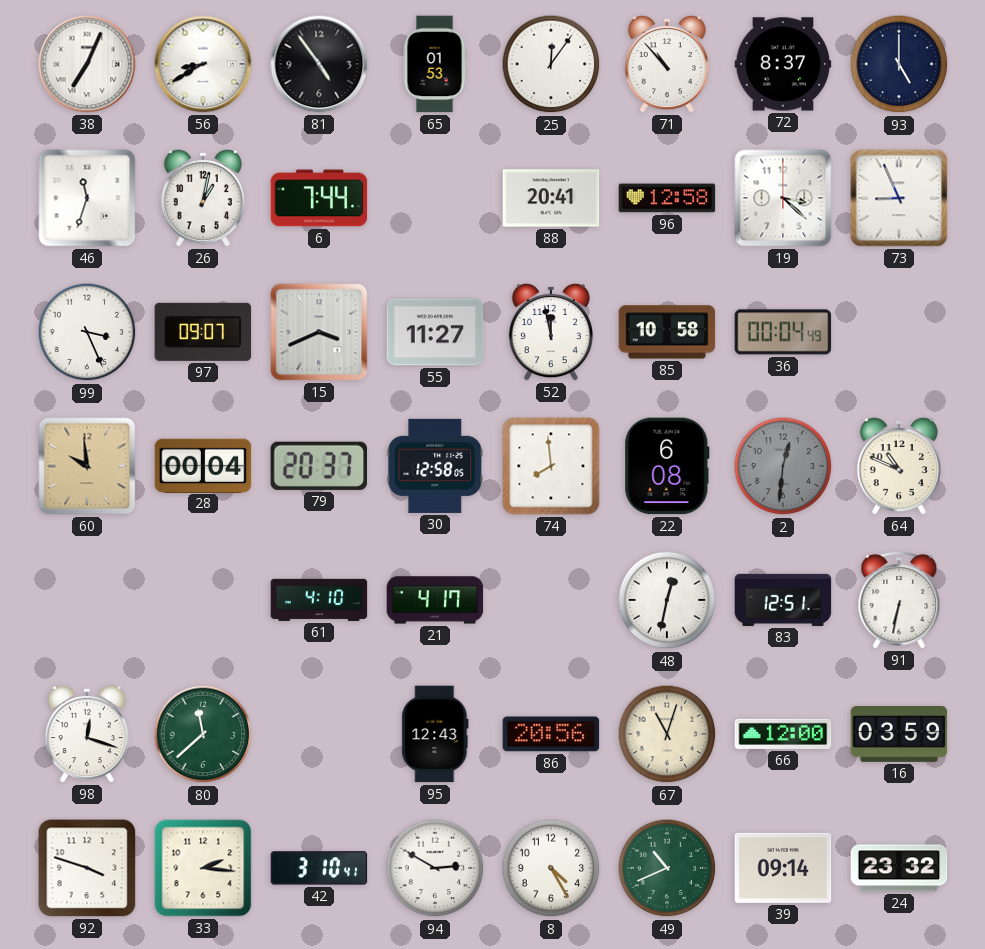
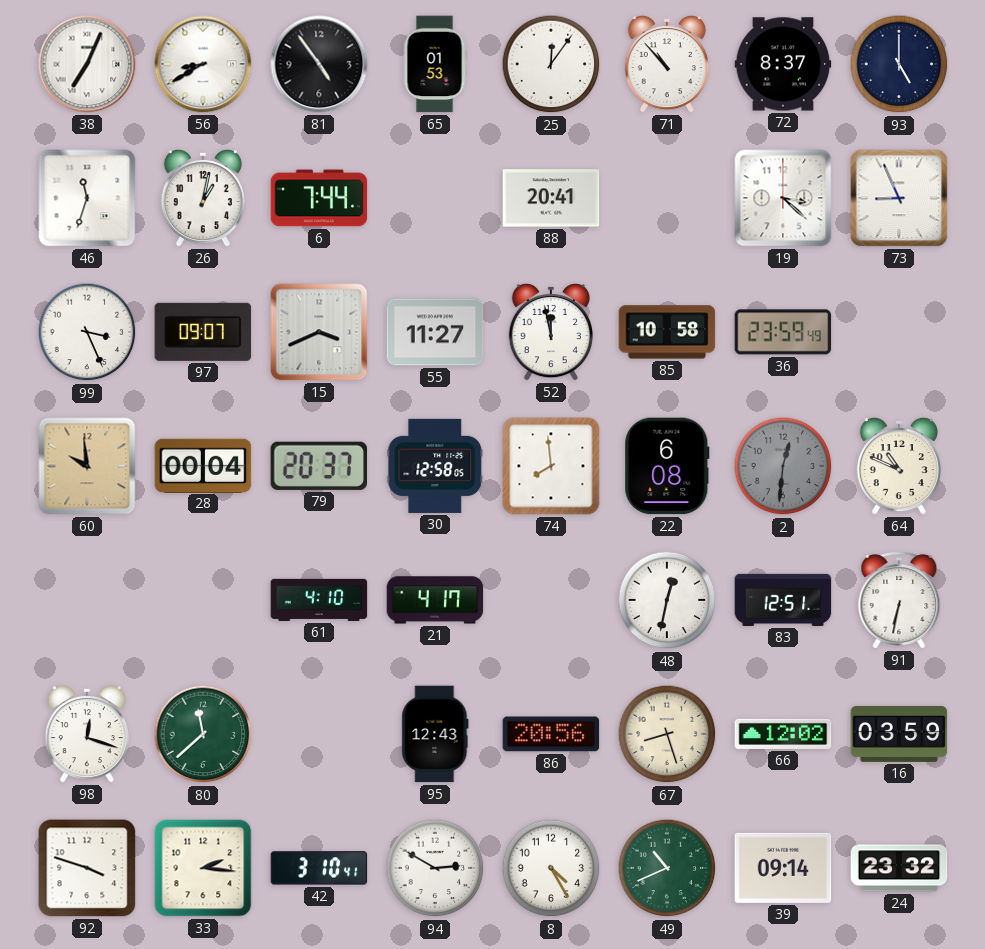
96: 12:58 -> none
36: 00:04 -> 23:59
67: 11:03 -> 8:27
66: 12:00 -> 12:02
